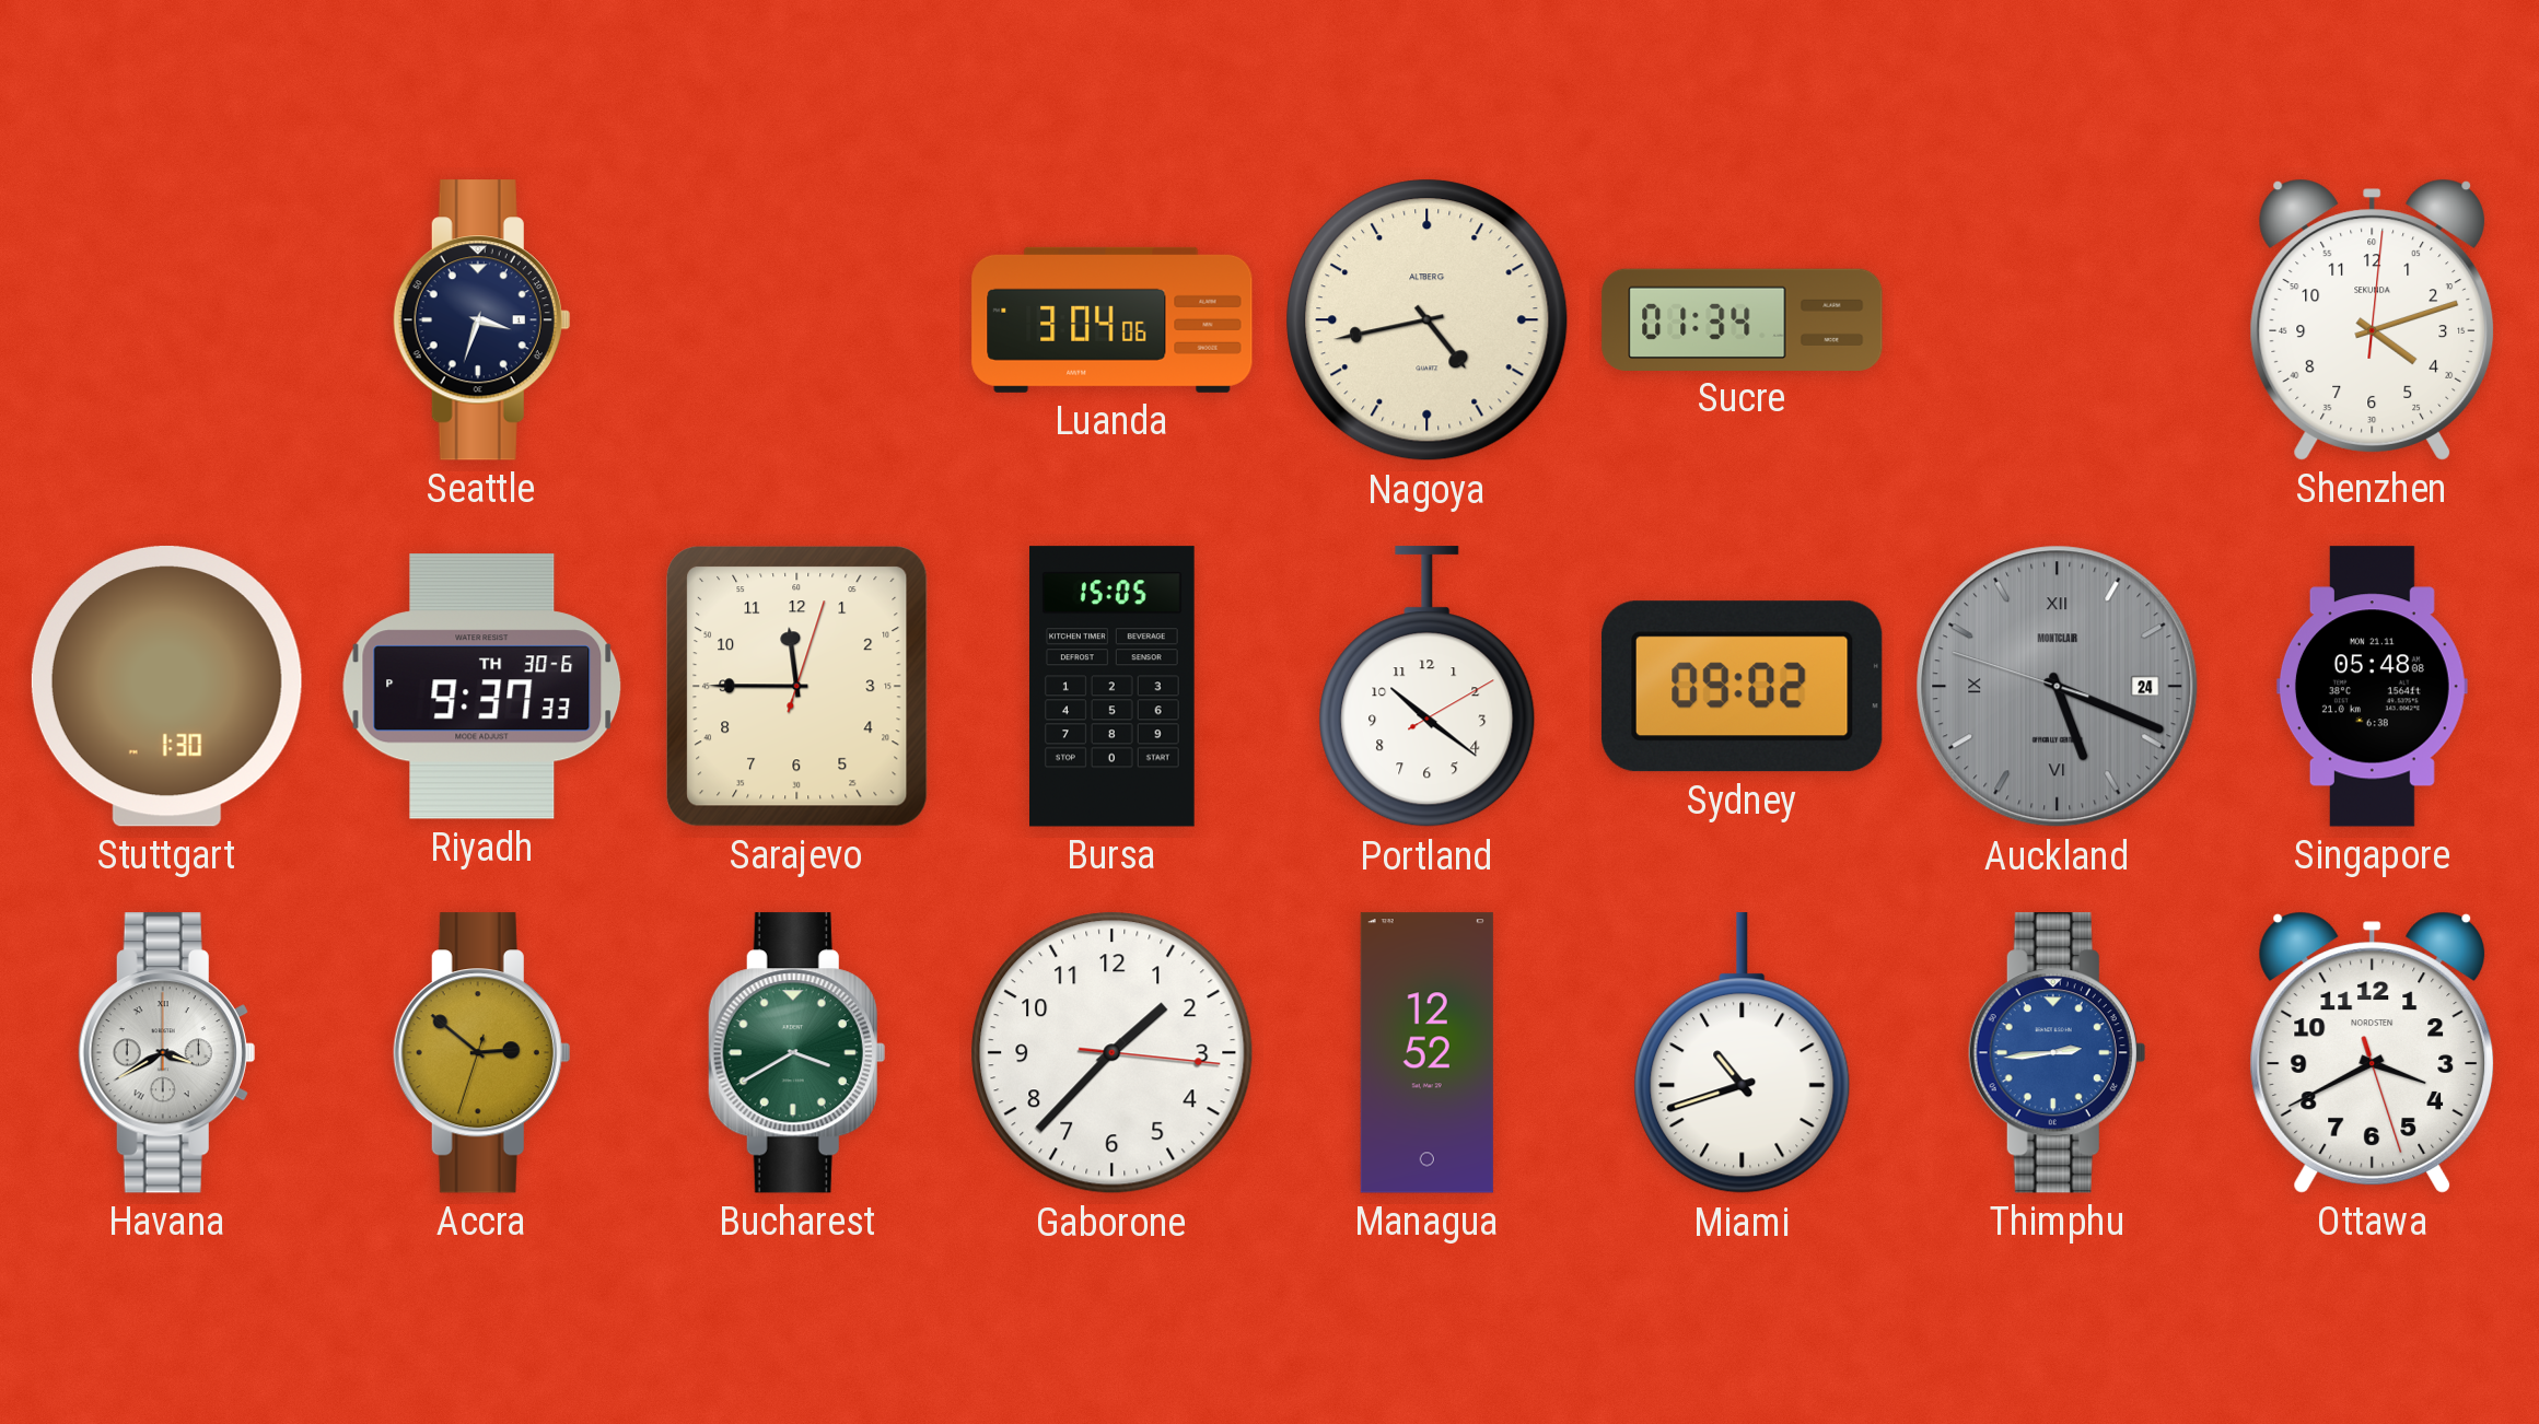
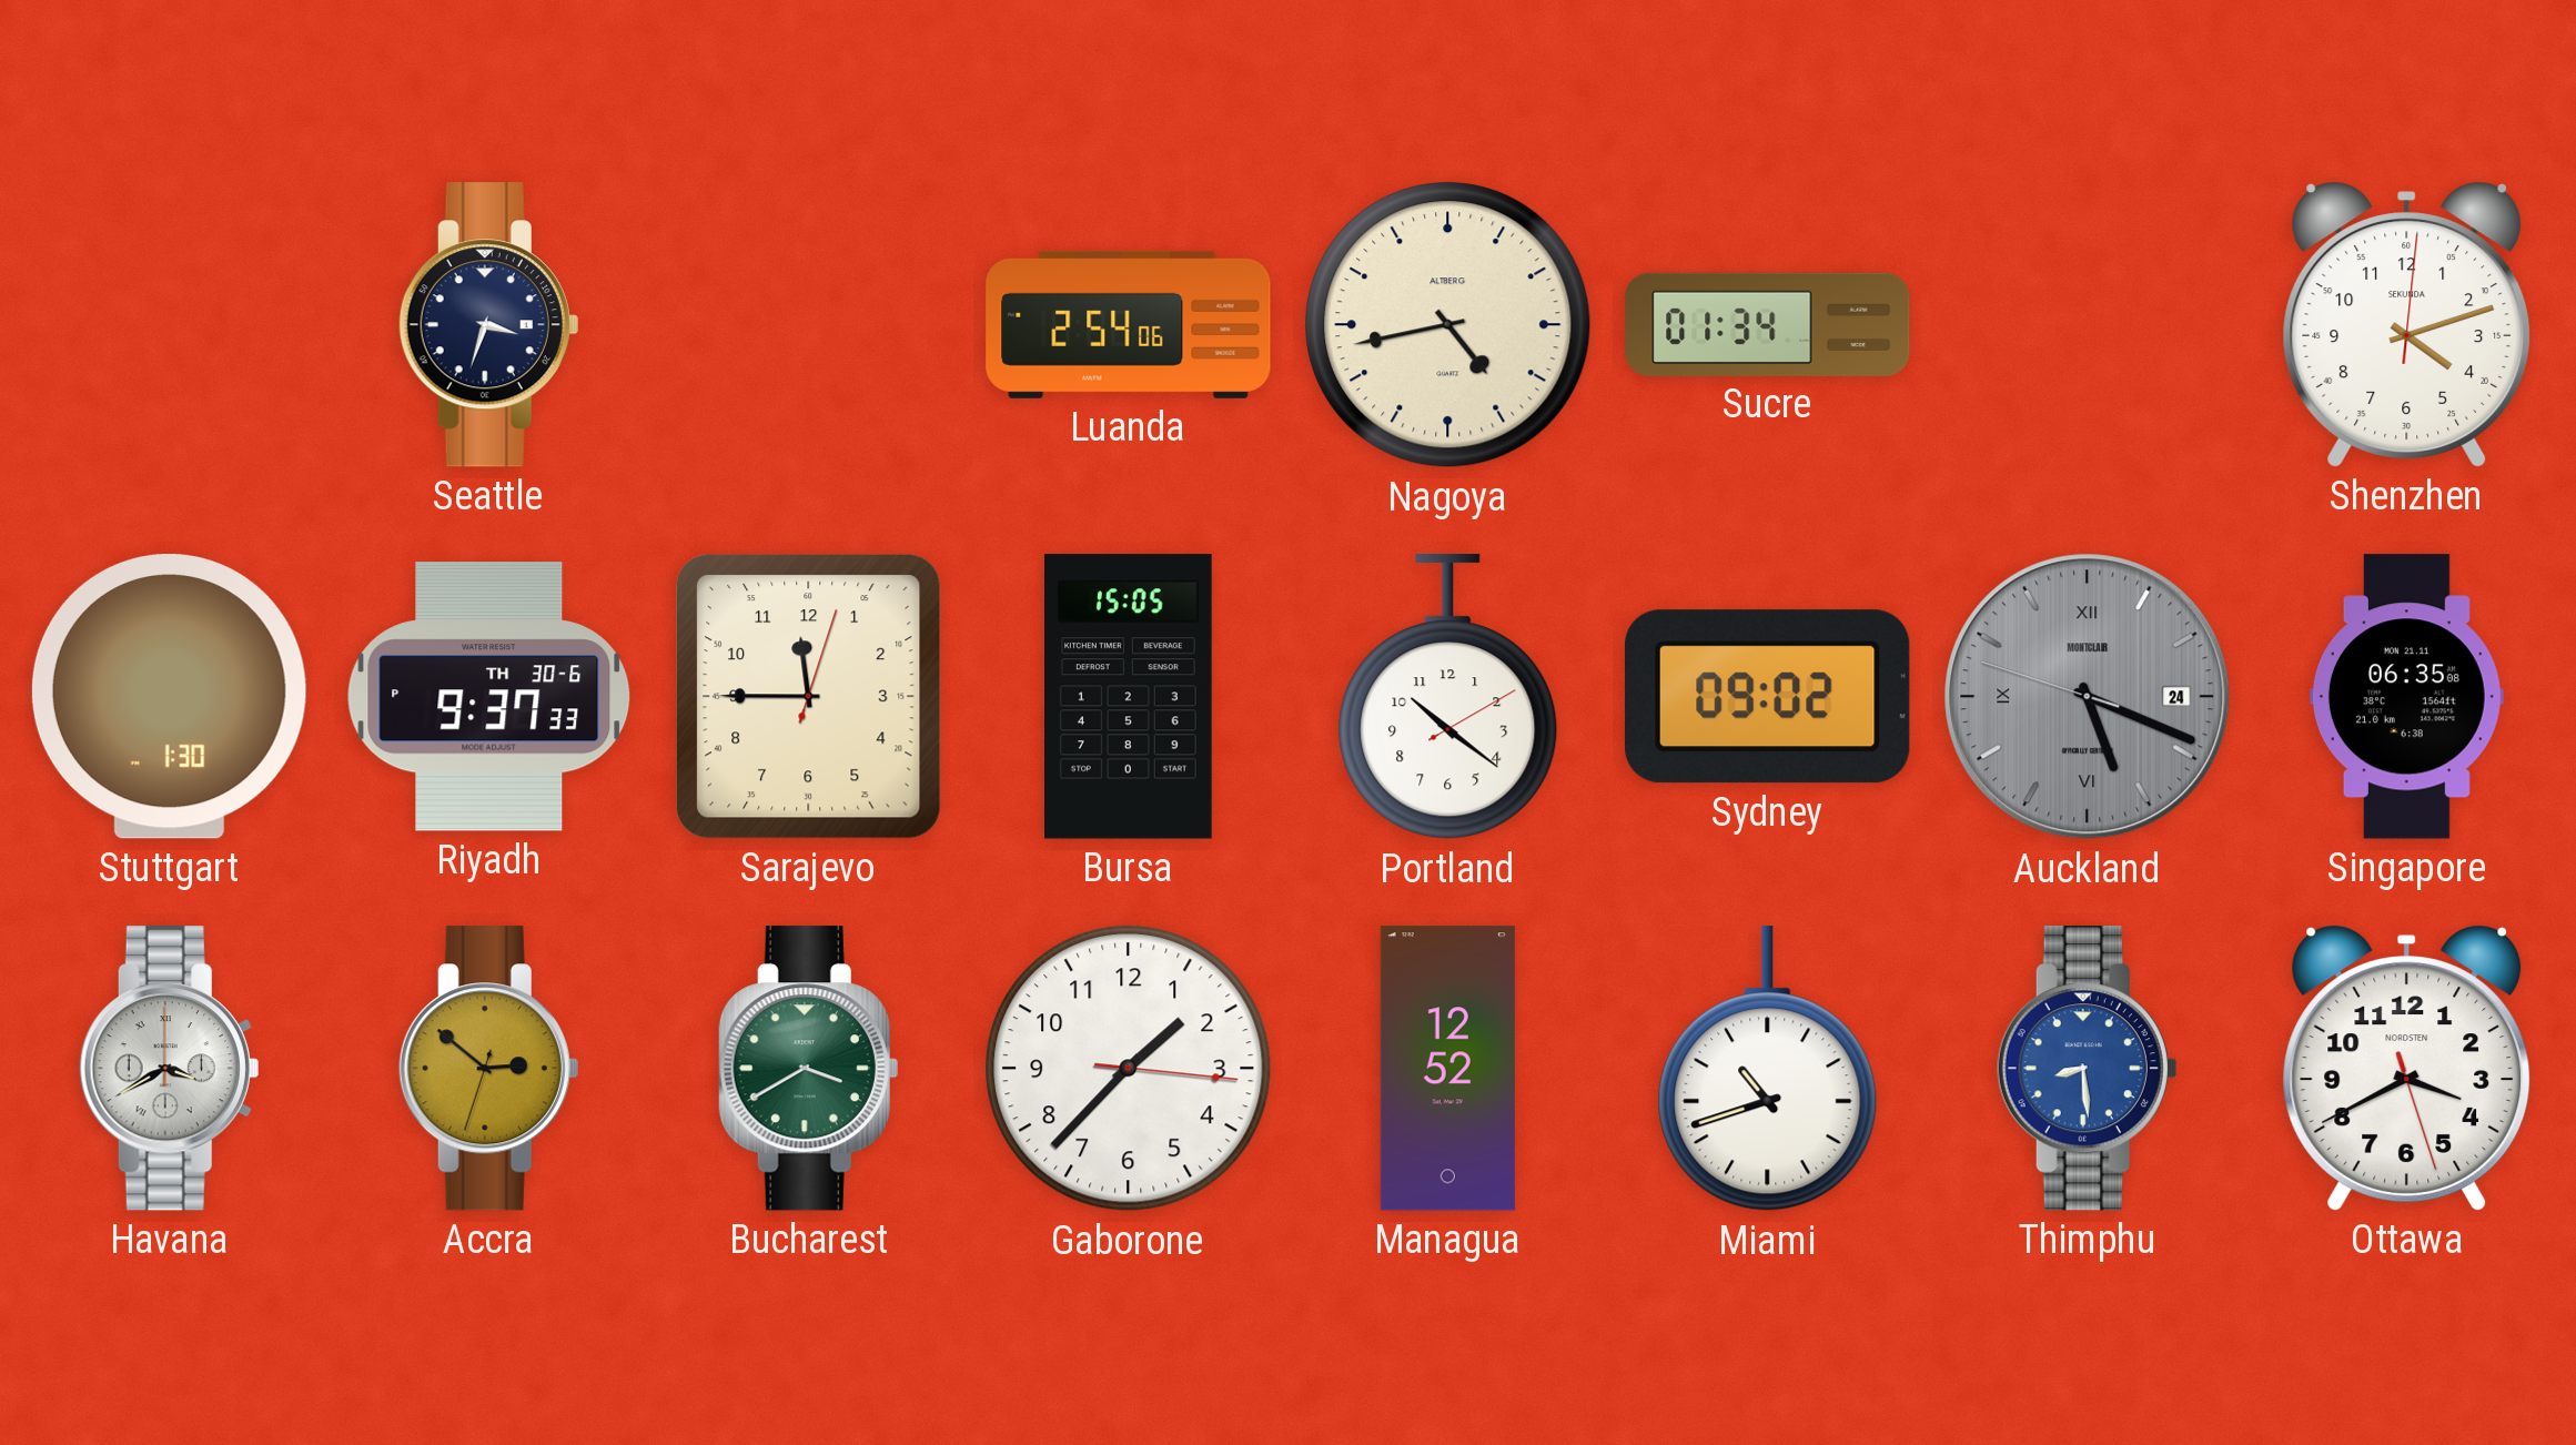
Luanda: 3:04 -> 2:54
Singapore: 05:48 -> 06:35
Thimphu: 2:44 -> 8:29
